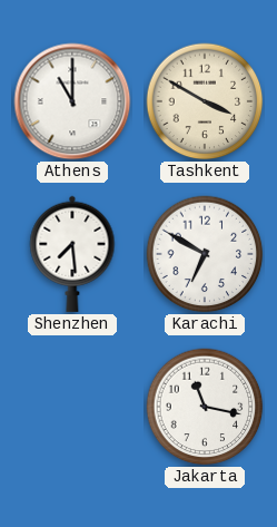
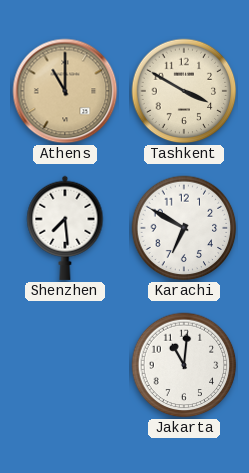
Athens dial: white -> champagne
Jakarta: 11:17 -> 11:01
